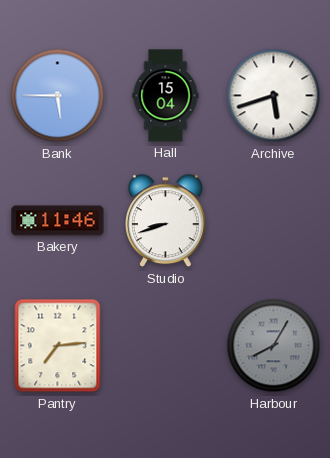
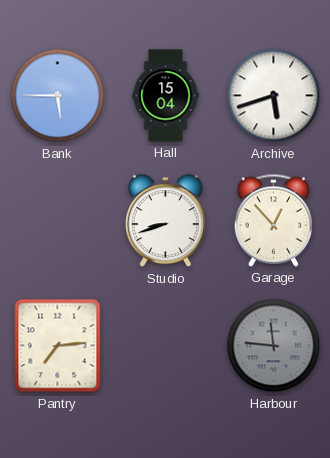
Bakery: 11:46 -> none
Garage: none -> 12:53
Harbour: 8:05 -> 11:46
